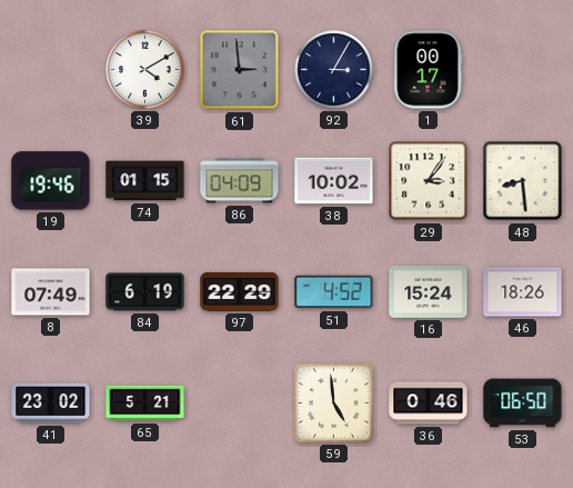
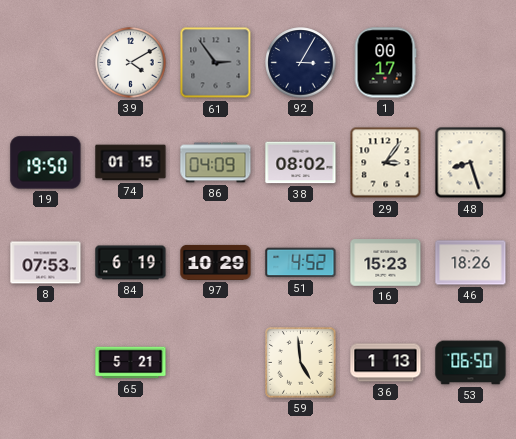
61: 2:59 -> 2:54
19: 19:46 -> 19:50
38: 10:02 -> 08:02
48: 8:29 -> 8:27
8: 07:49 -> 07:53
97: 22:29 -> 10:29
16: 15:24 -> 15:23
41: 23:02 -> none
36: 0:46 -> 1:13
